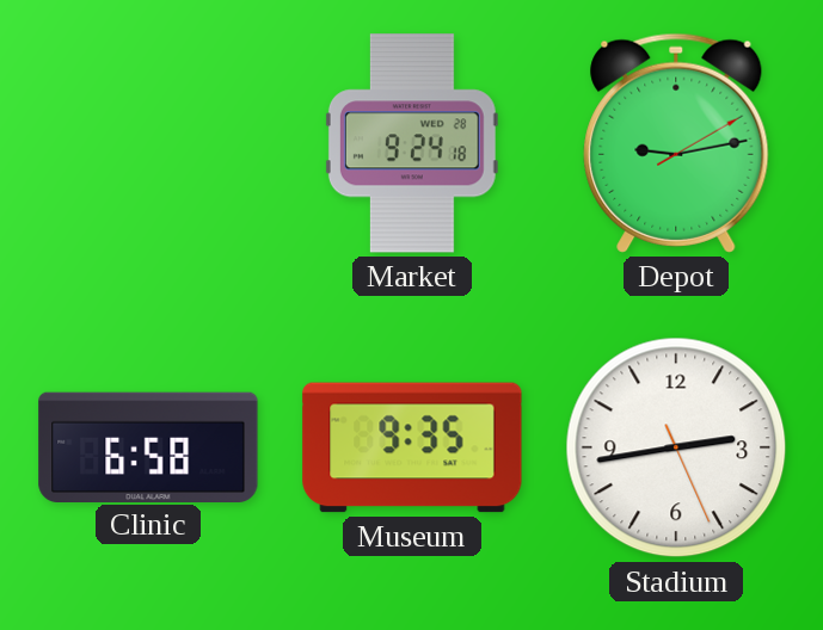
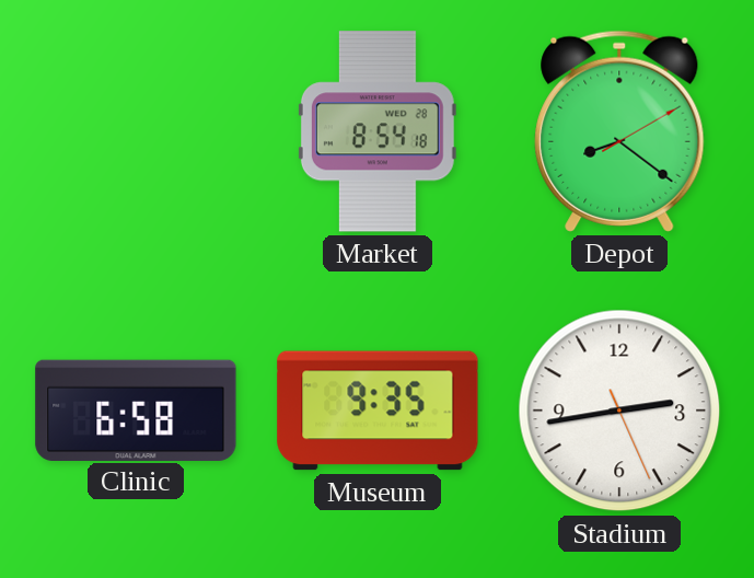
Market: 9:24 -> 8:54
Depot: 9:13 -> 8:21
